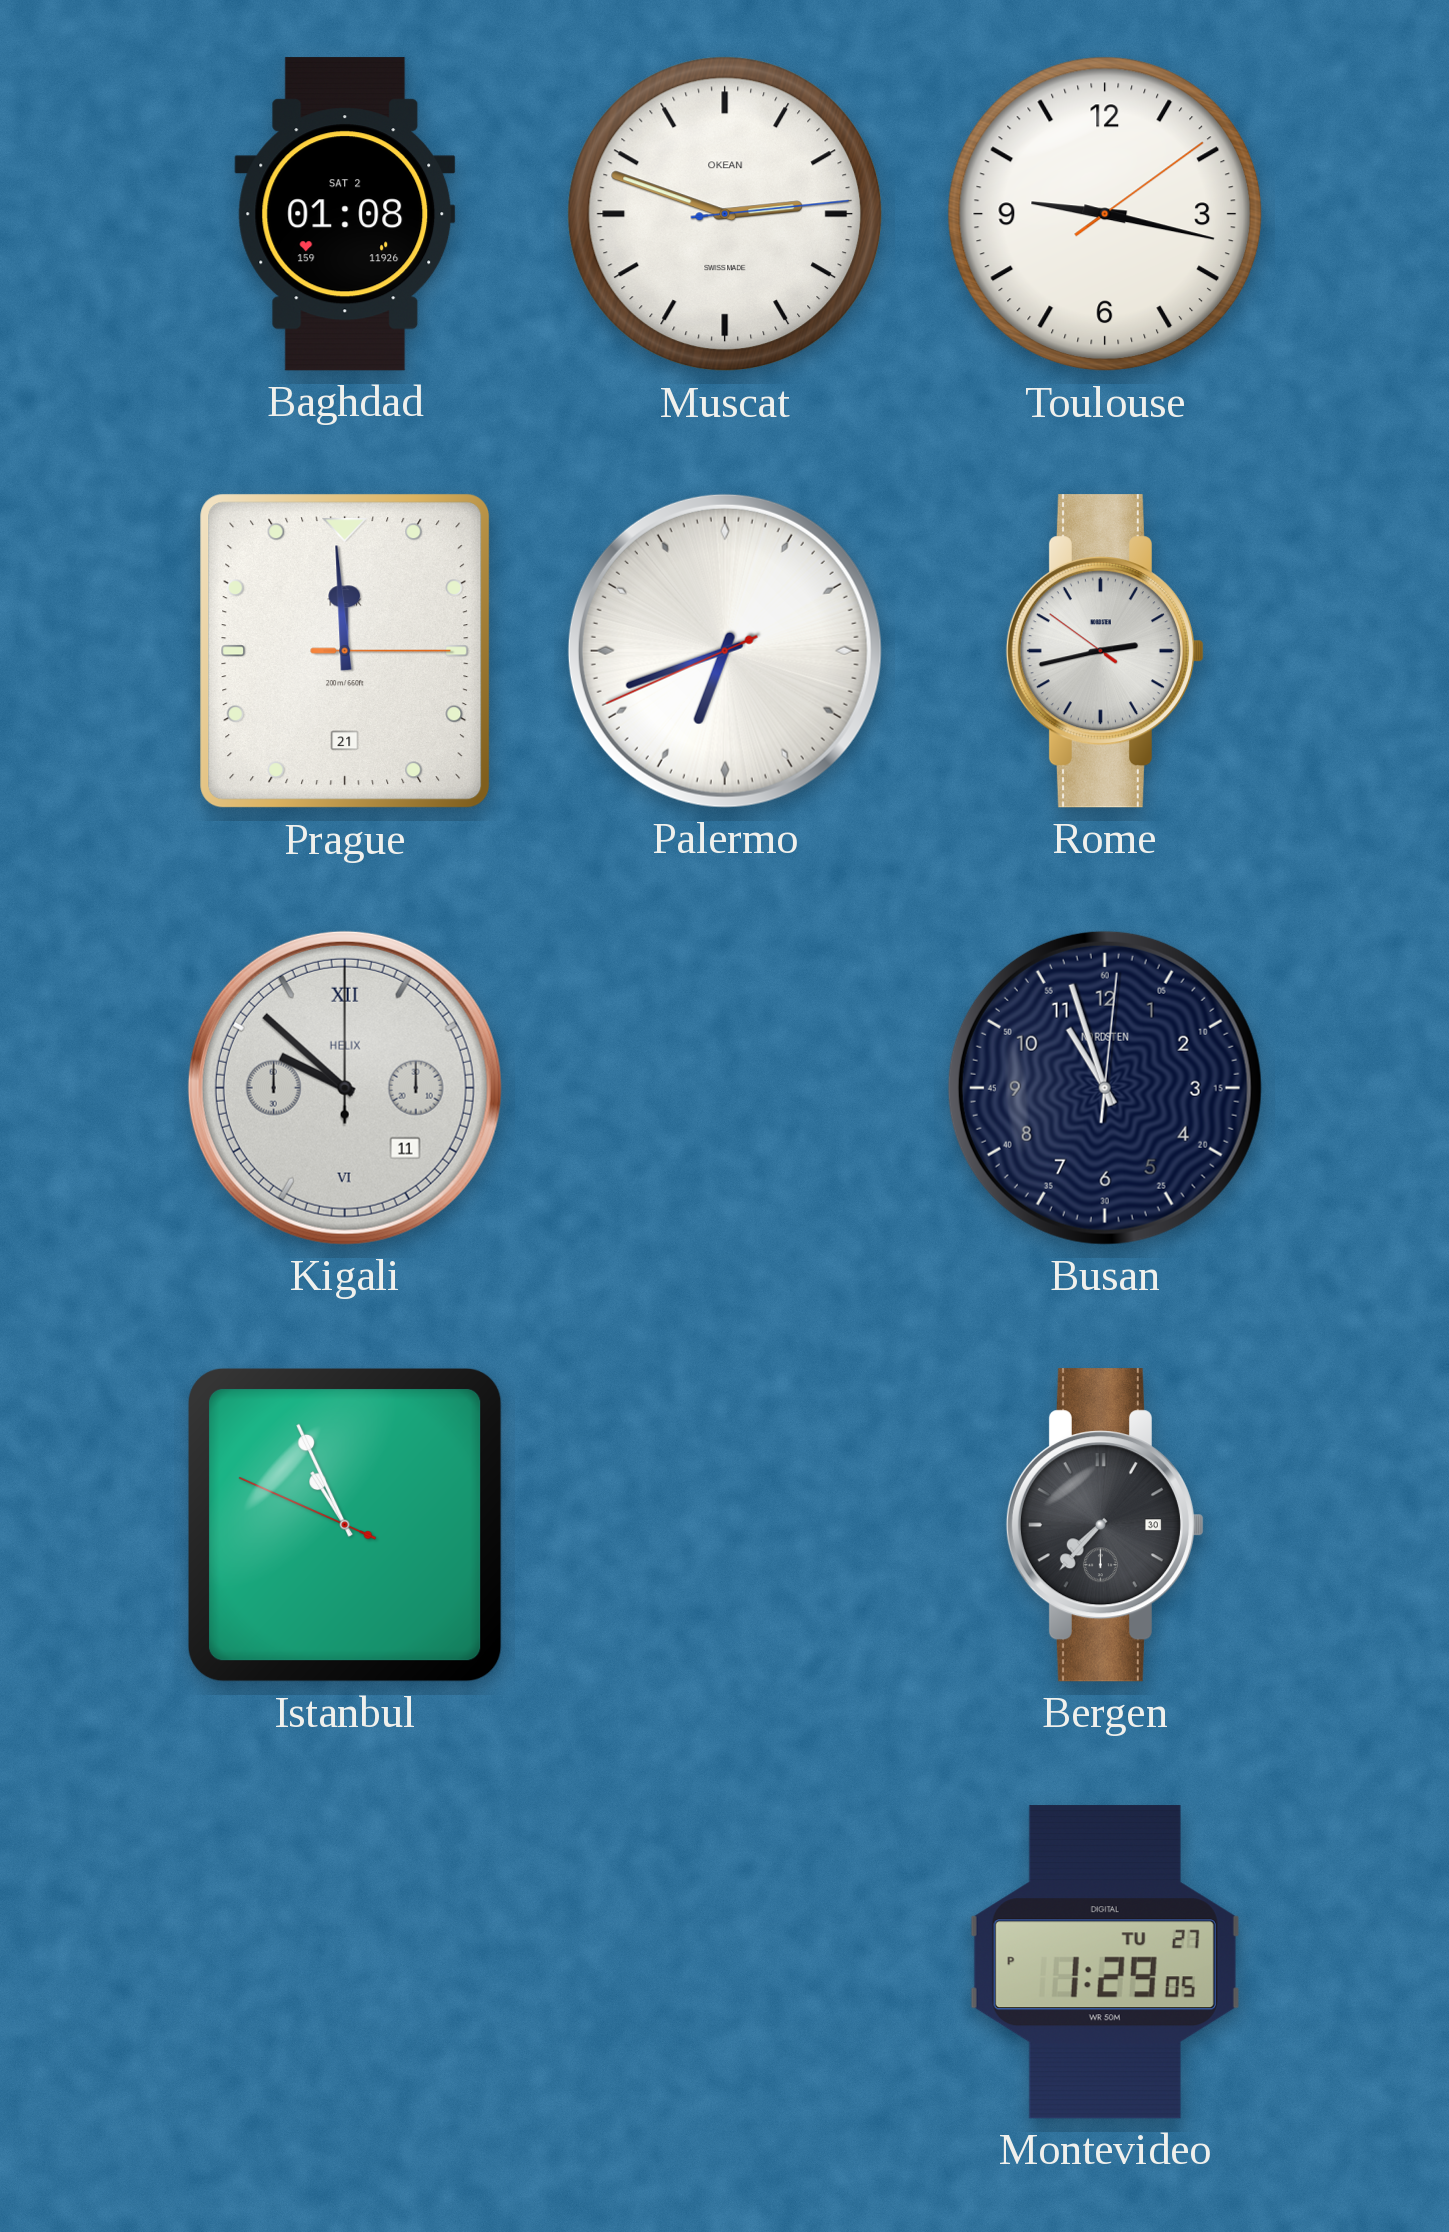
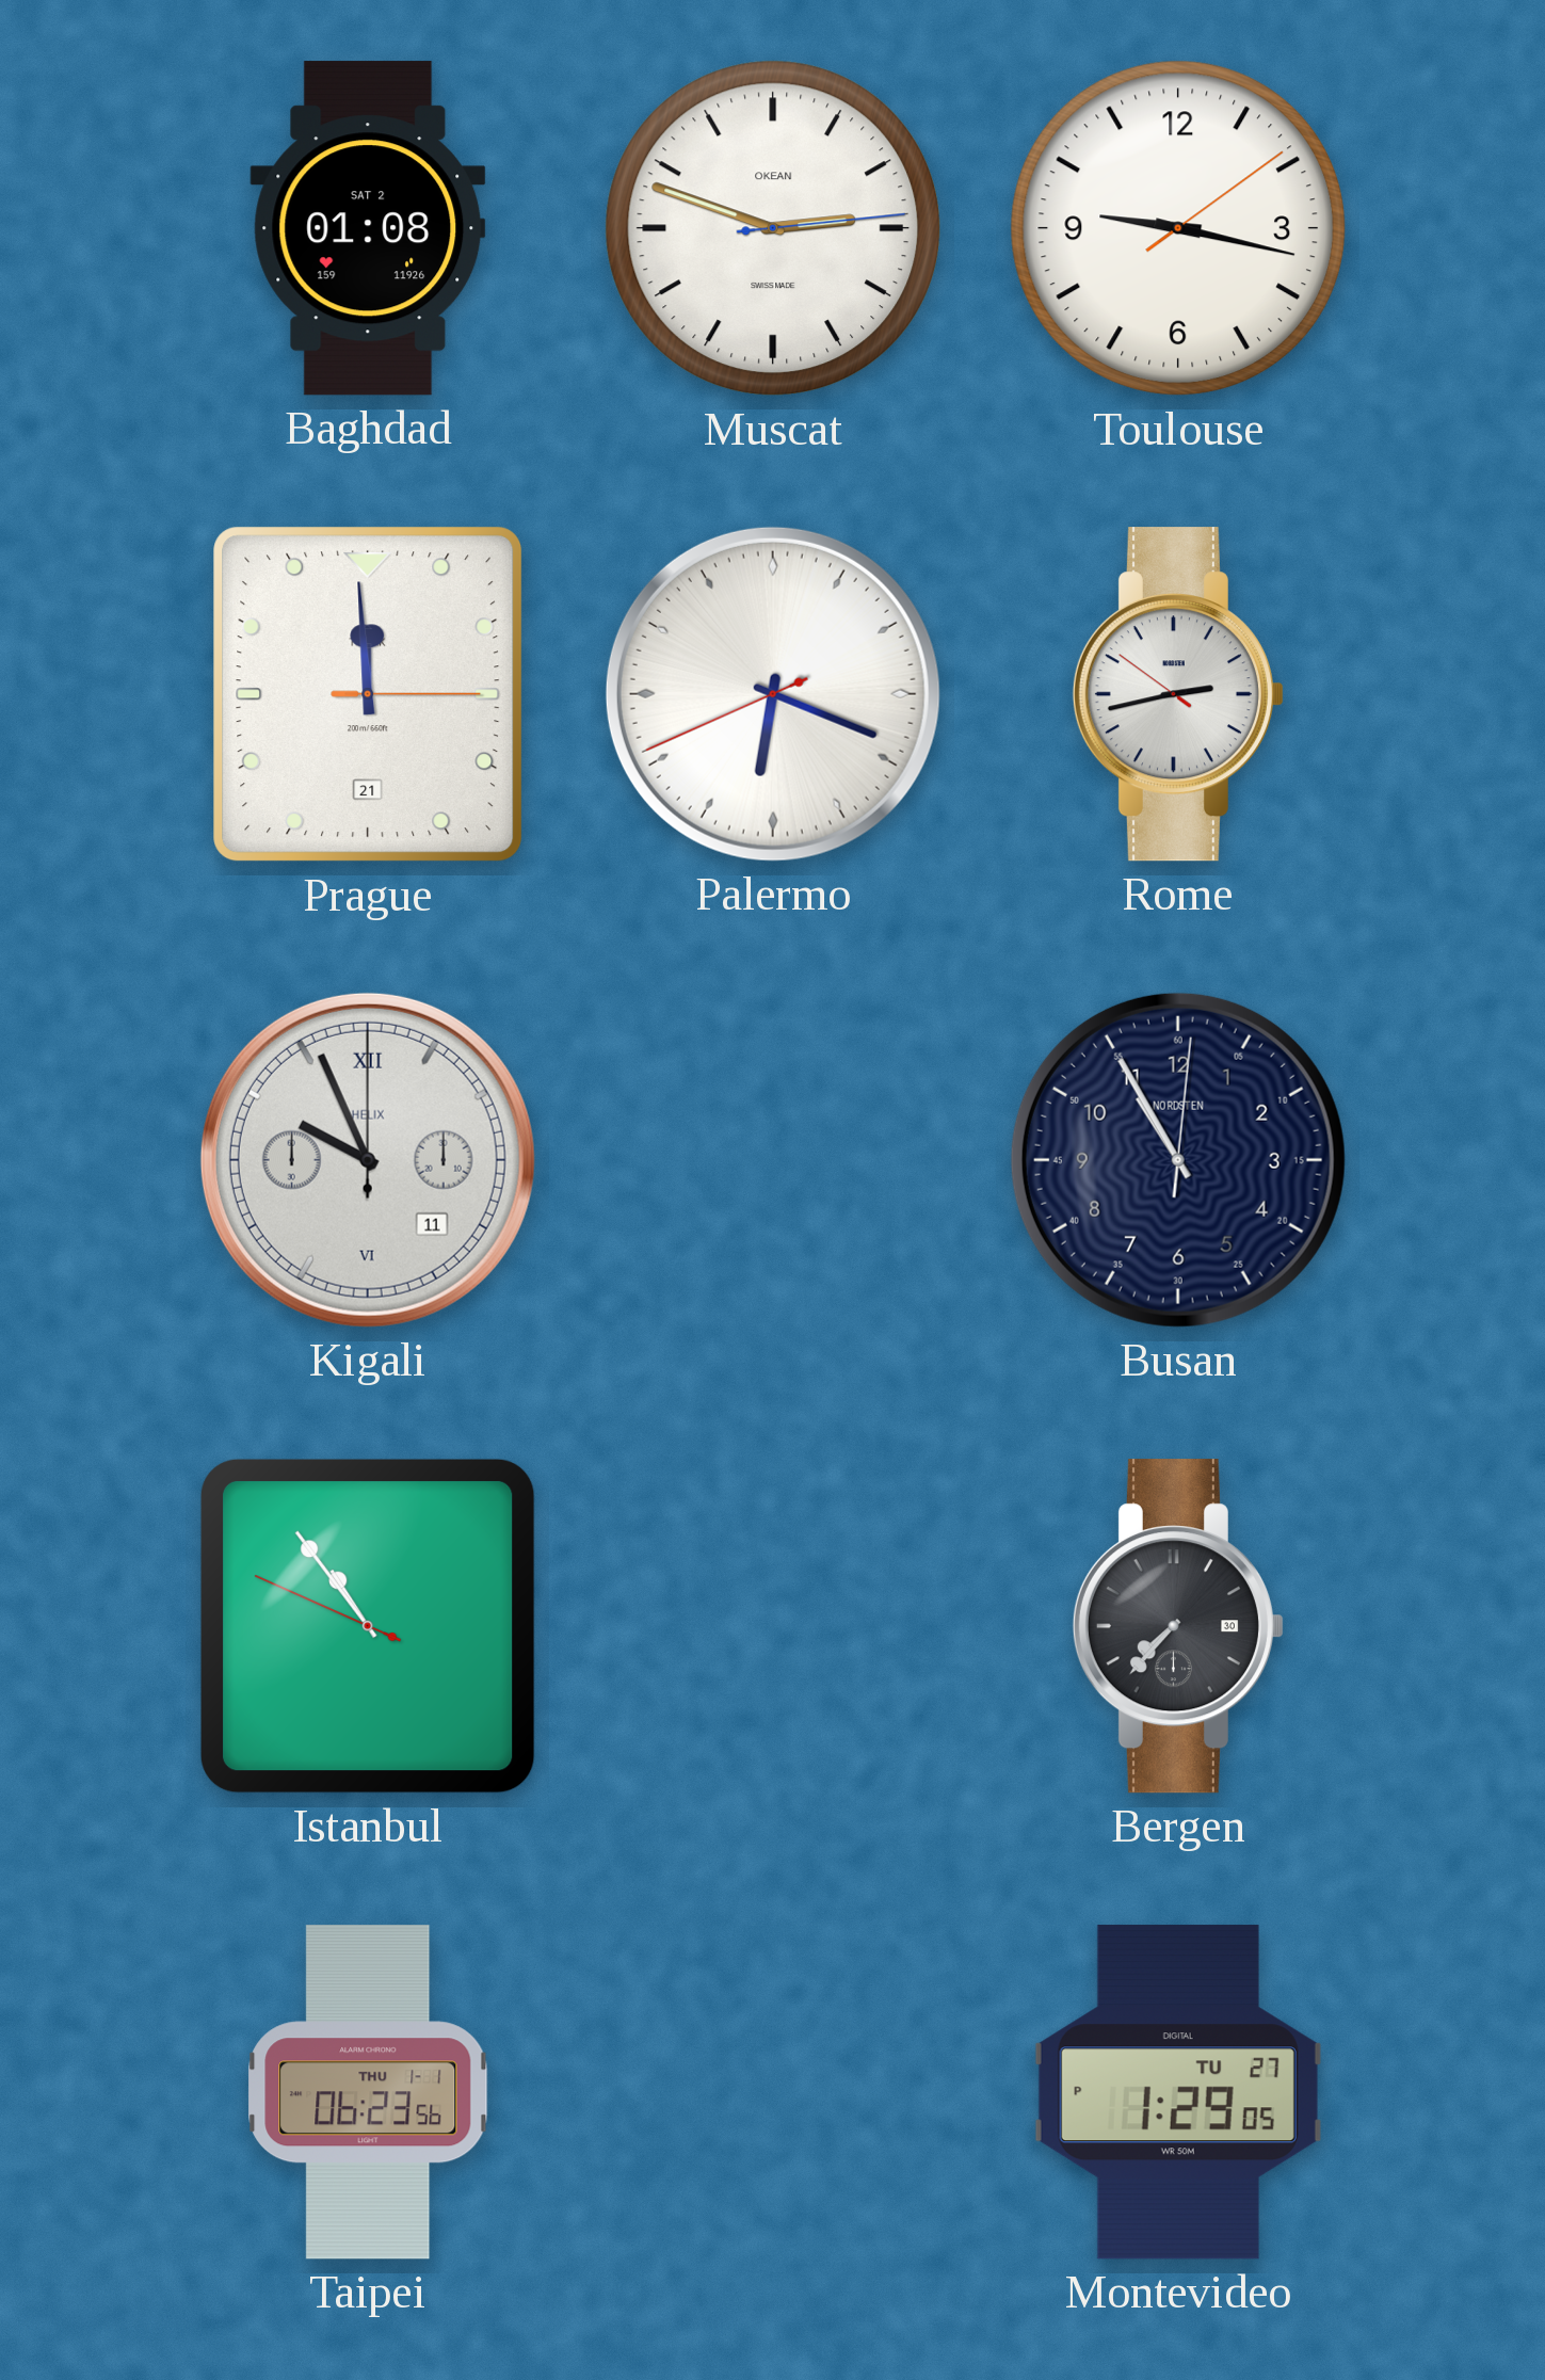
Palermo: 6:41 -> 6:18
Kigali: 9:52 -> 9:56
Busan: 10:57 -> 10:55
Istanbul: 10:55 -> 10:53
Taipei: none -> 06:23
